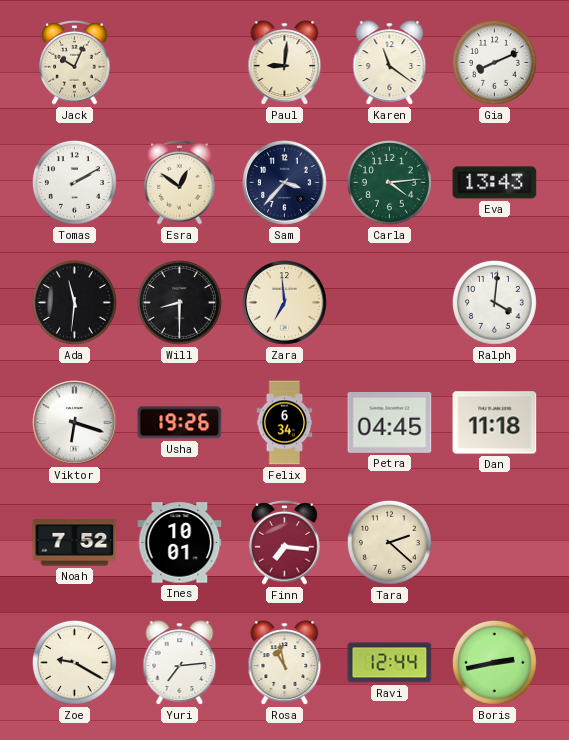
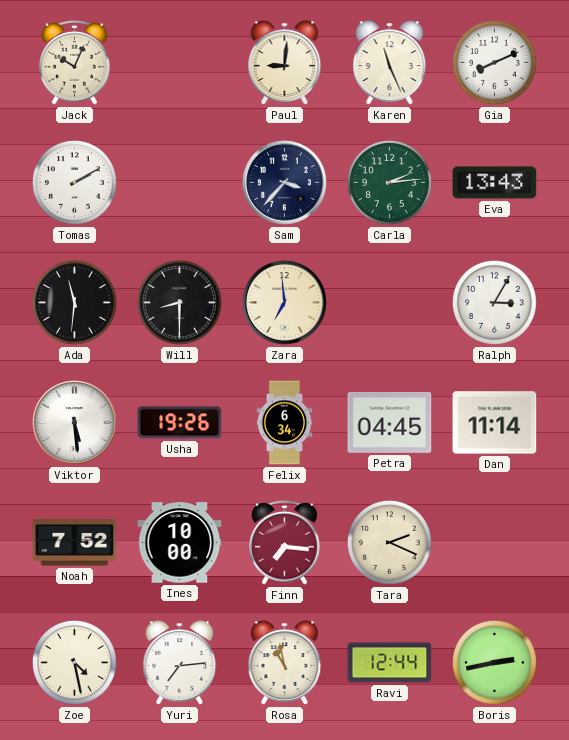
Karen: 11:21 -> 11:26
Esra: 12:51 -> none
Carla: 4:14 -> 2:14
Ralph: 4:01 -> 3:05
Viktor: 6:18 -> 5:29
Dan: 11:18 -> 11:14
Ines: 10:01 -> 10:00
Tara: 2:22 -> 2:19
Zoe: 9:20 -> 4:28
